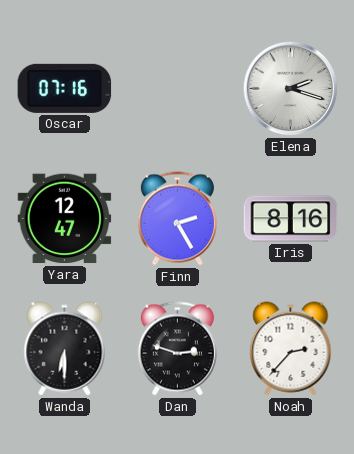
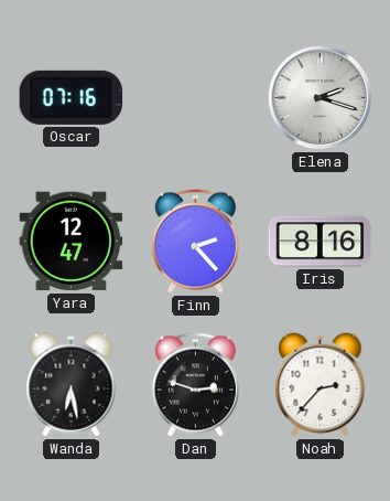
Finn: 2:25 -> 2:23
Wanda: 6:30 -> 6:28
